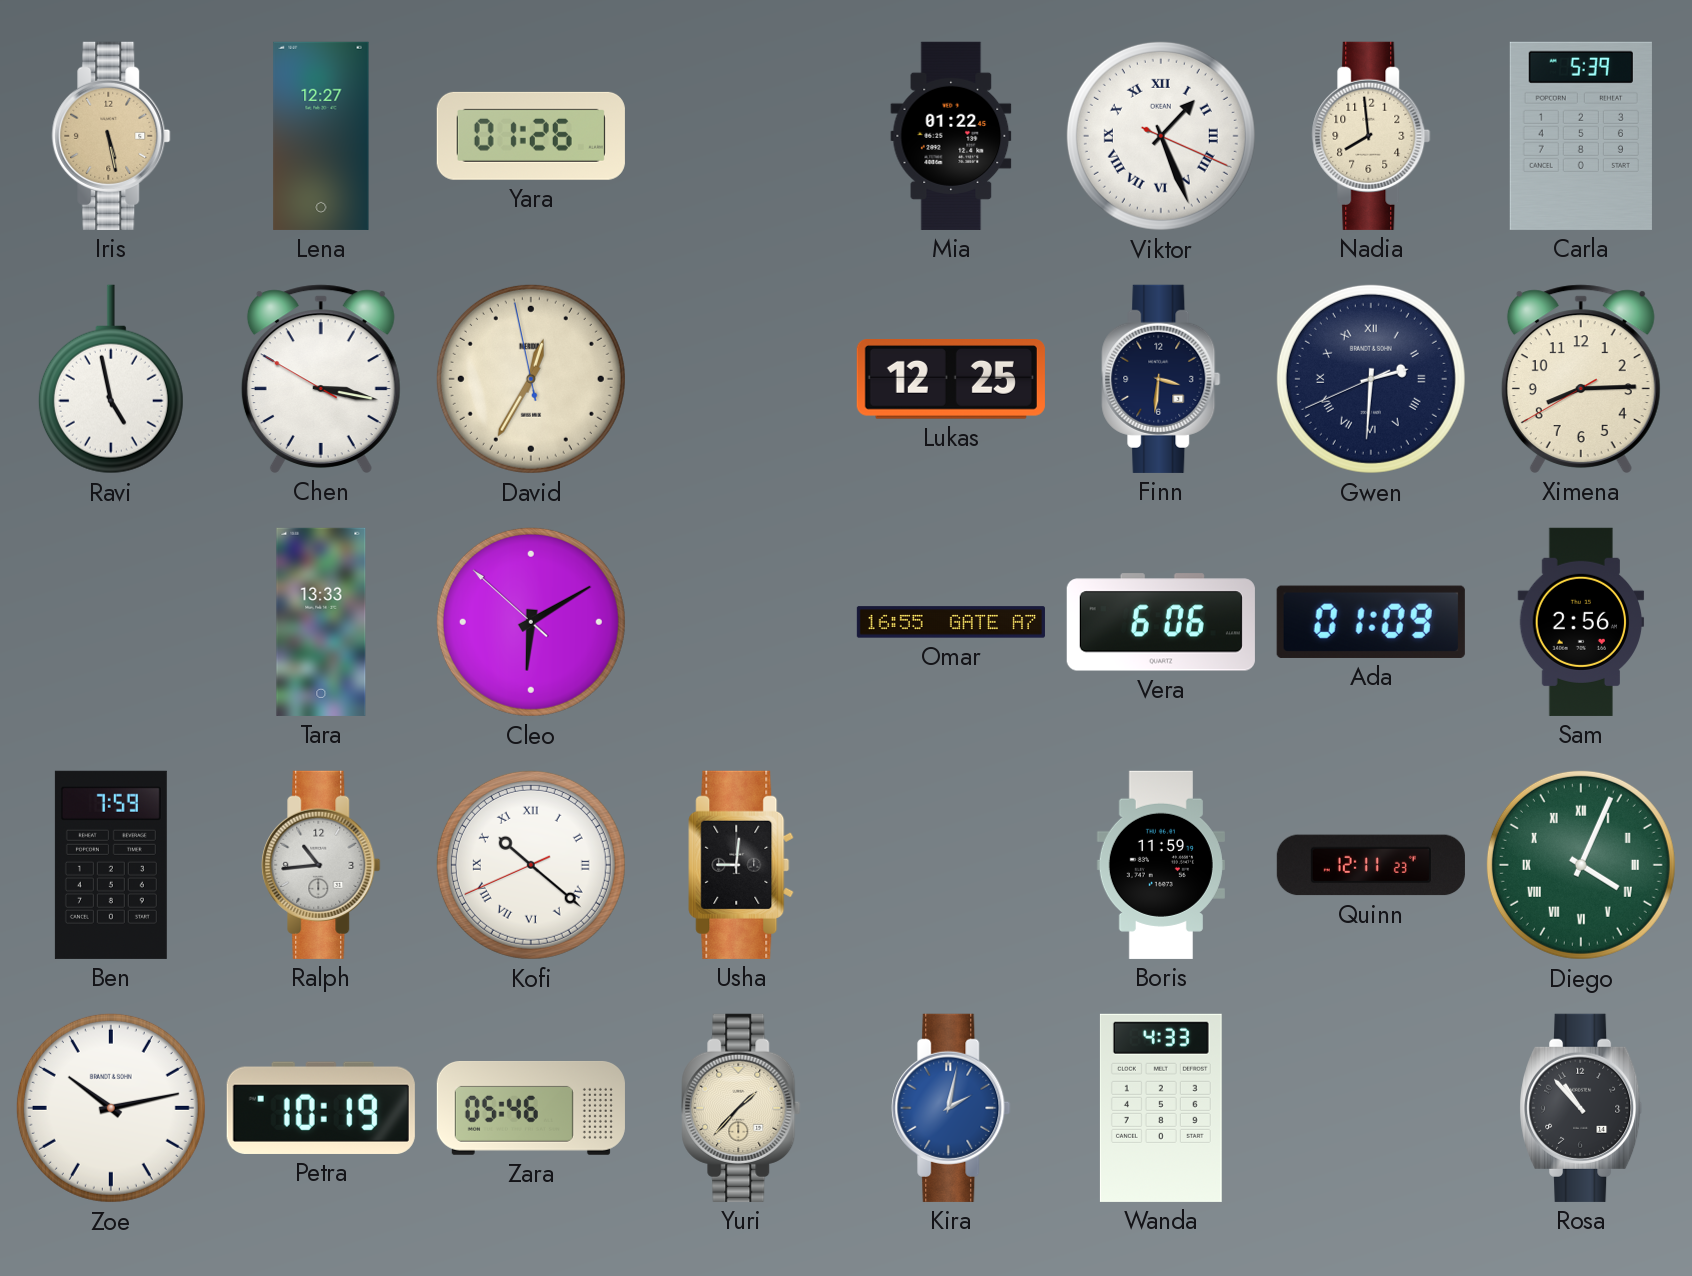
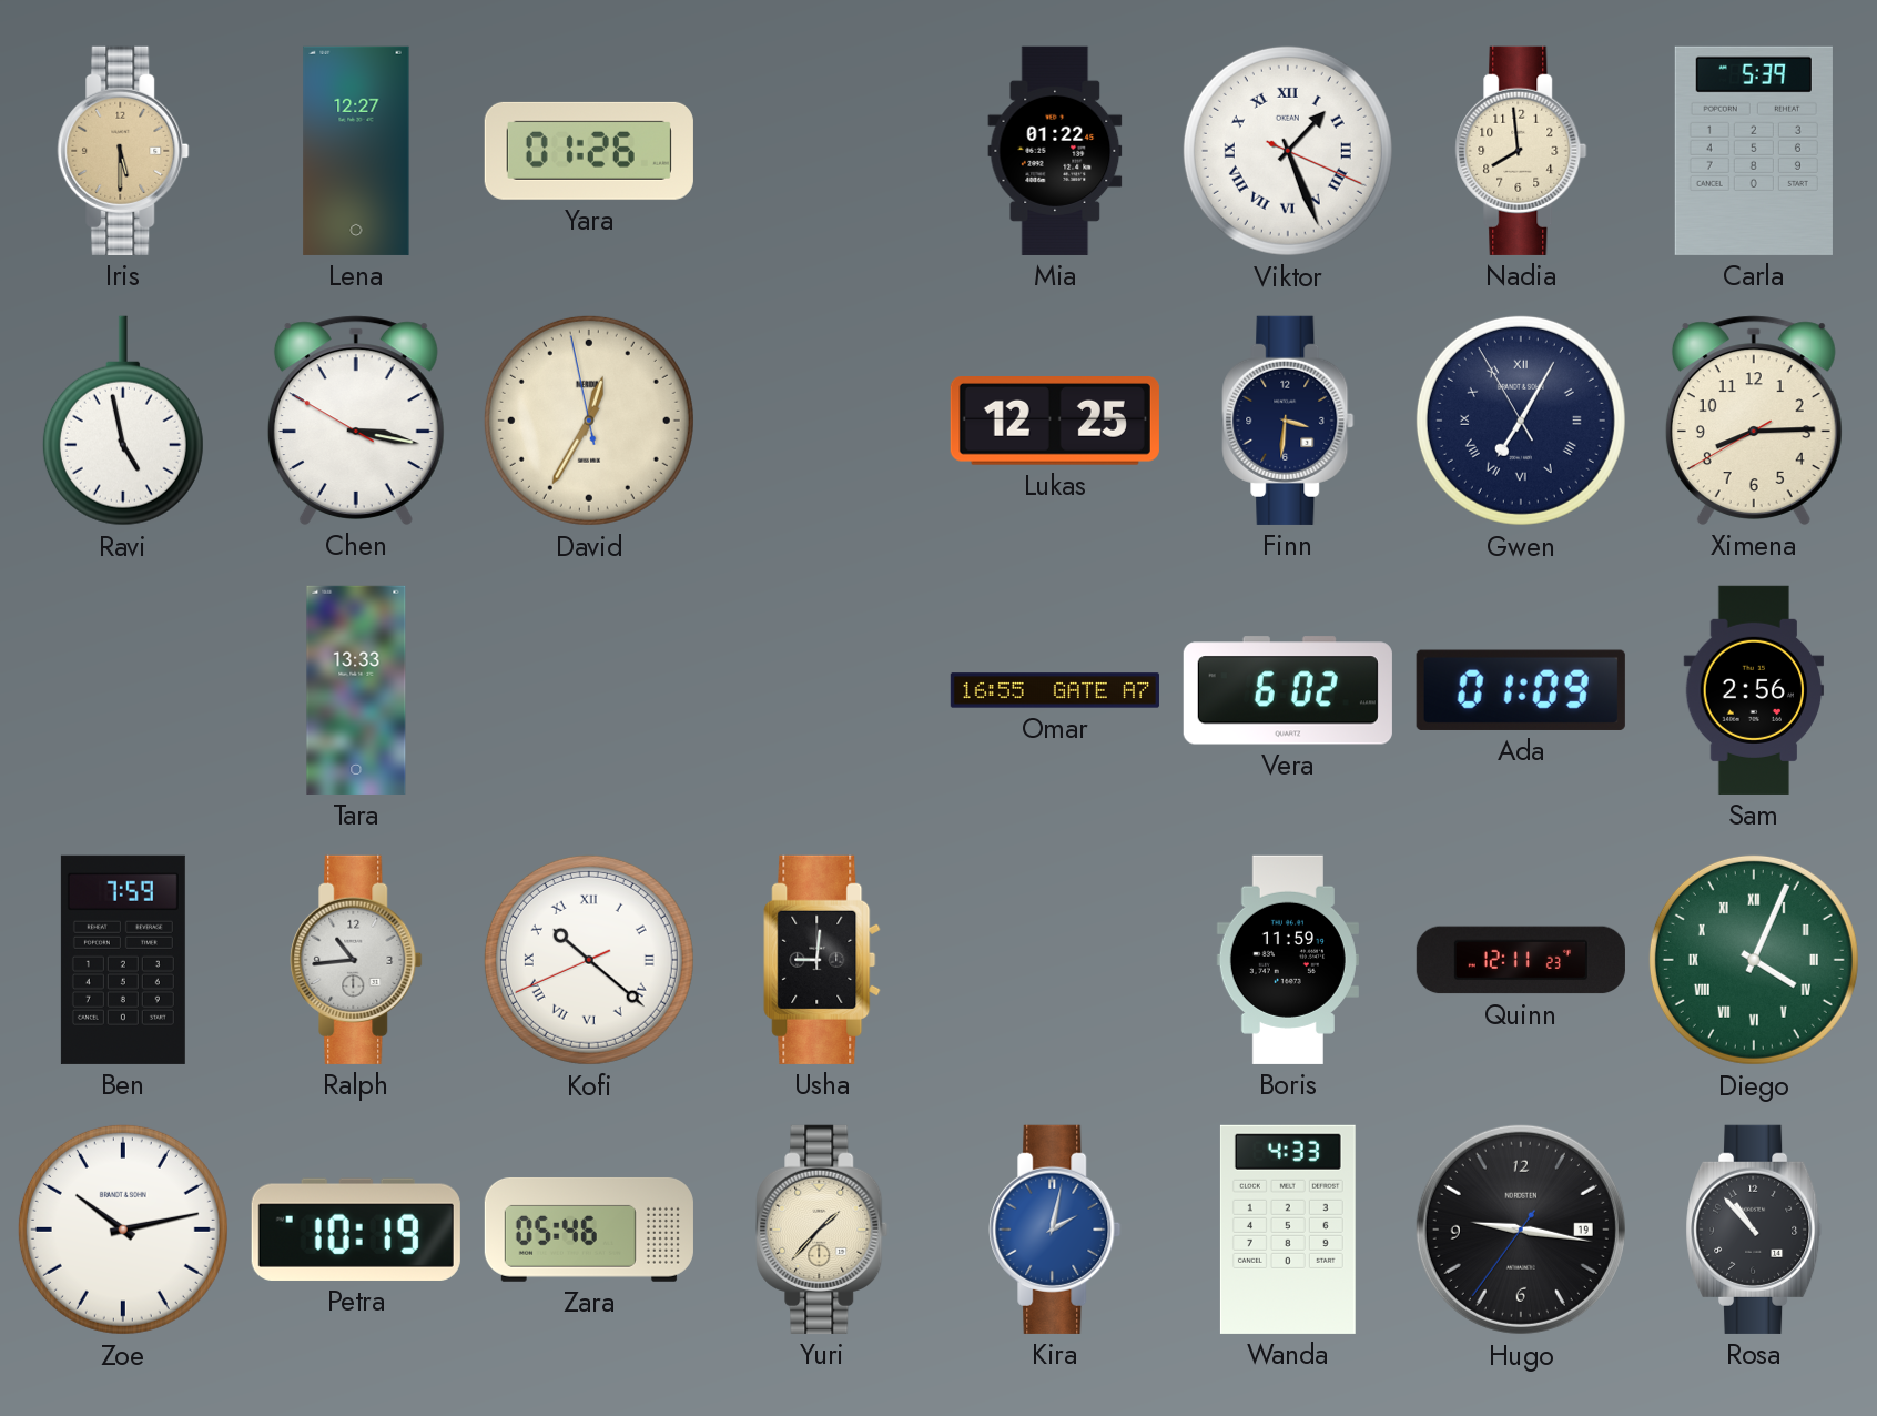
Iris: 5:28 -> 5:30
Gwen: 2:30 -> 7:04
Cleo: 6:09 -> none
Vera: 6:06 -> 6:02
Hugo: none -> 9:16
